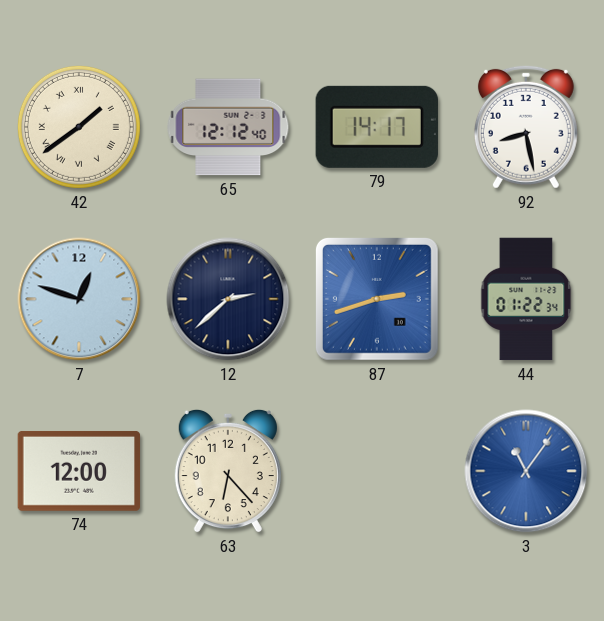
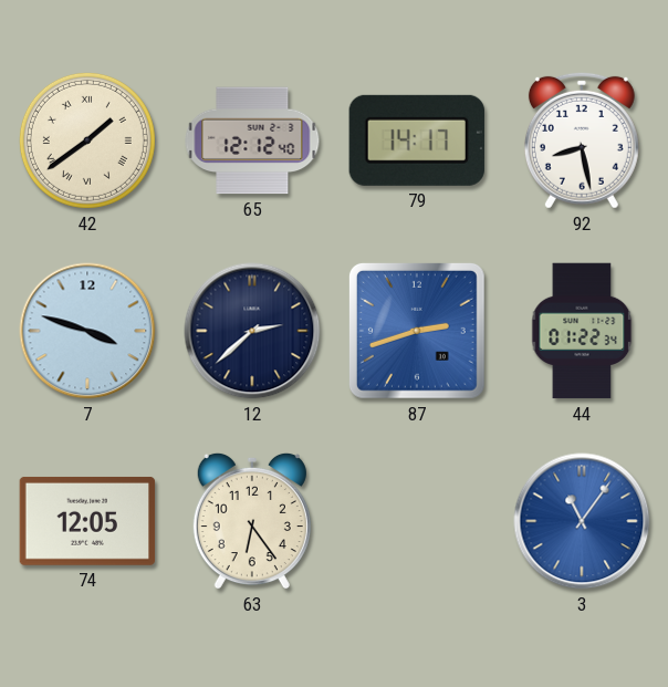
7: 12:48 -> 3:48
74: 12:00 -> 12:05
63: 6:23 -> 6:24
